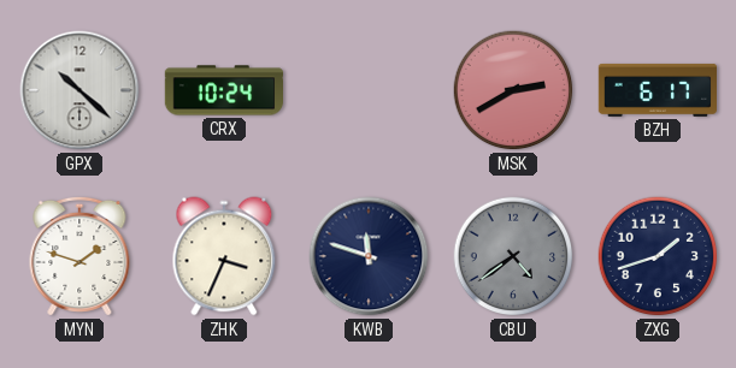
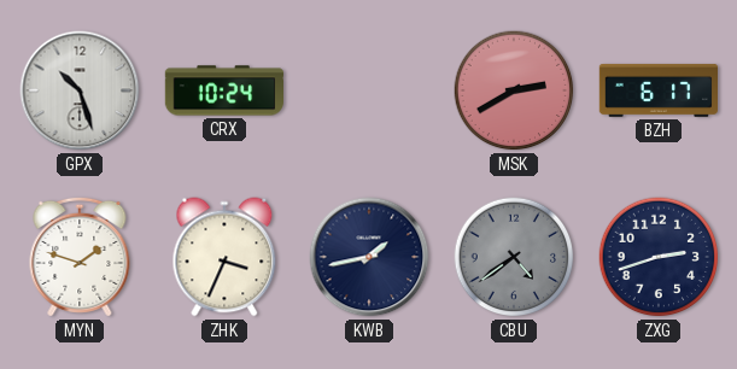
GPX: 10:22 -> 10:27
KWB: 11:48 -> 1:43
ZXG: 1:42 -> 2:42
